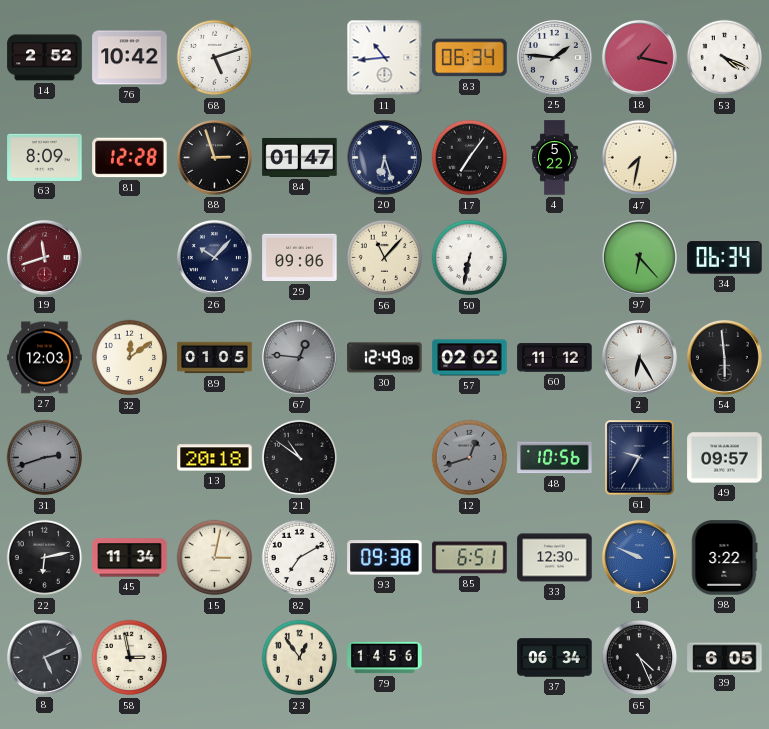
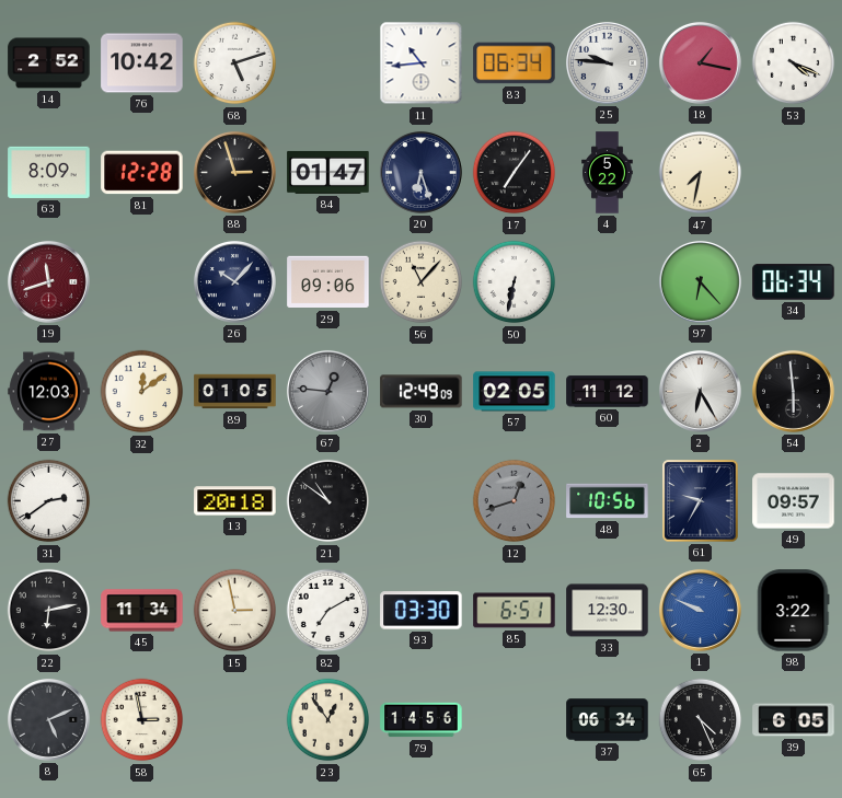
25: 1:46 -> 9:46
57: 02:02 -> 02:05
31: 2:42 -> 2:39
31 dial: grey -> white
15: 3:02 -> 2:58
93: 09:38 -> 03:30
